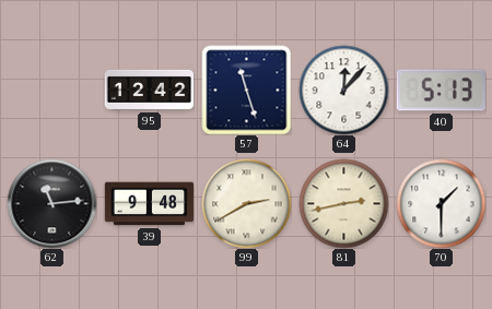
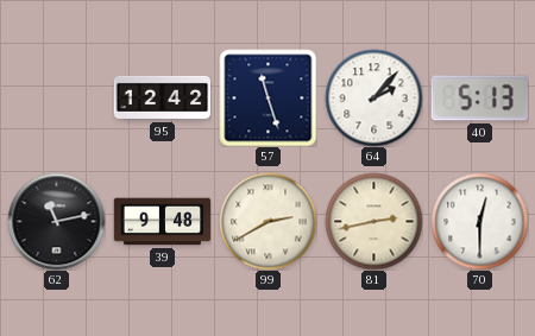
64: 12:07 -> 2:07
62: 11:14 -> 11:13
70: 1:30 -> 12:30
